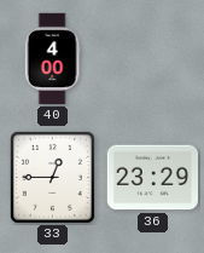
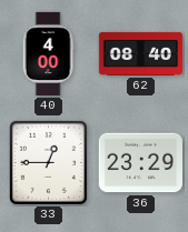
62: none -> 08:40
